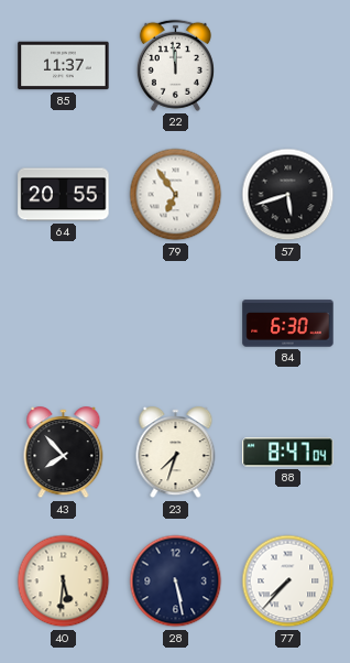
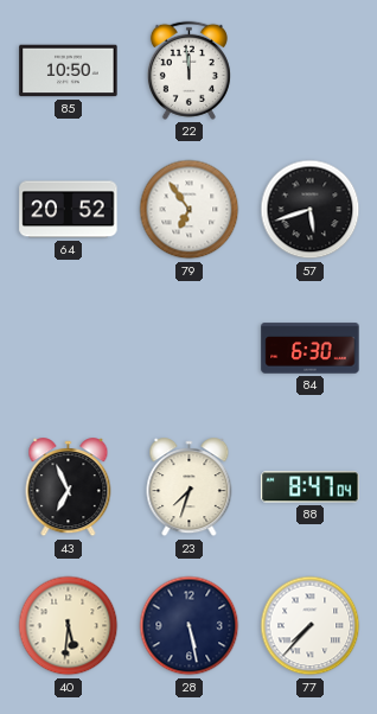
85: 11:37 -> 10:50
64: 20:55 -> 20:52
43: 7:53 -> 6:56
